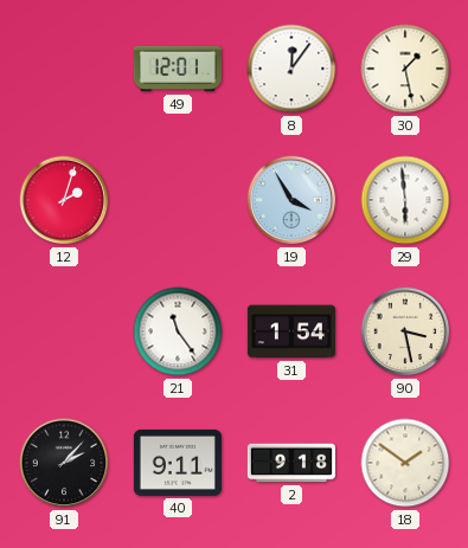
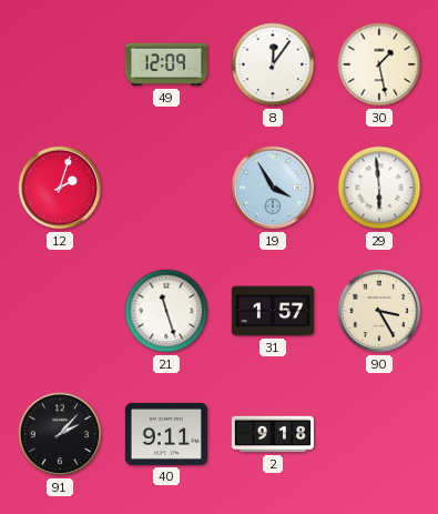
49: 12:01 -> 12:09
21: 11:24 -> 11:27
31: 1:54 -> 1:57
90: 3:28 -> 3:25
18: 1:51 -> none
